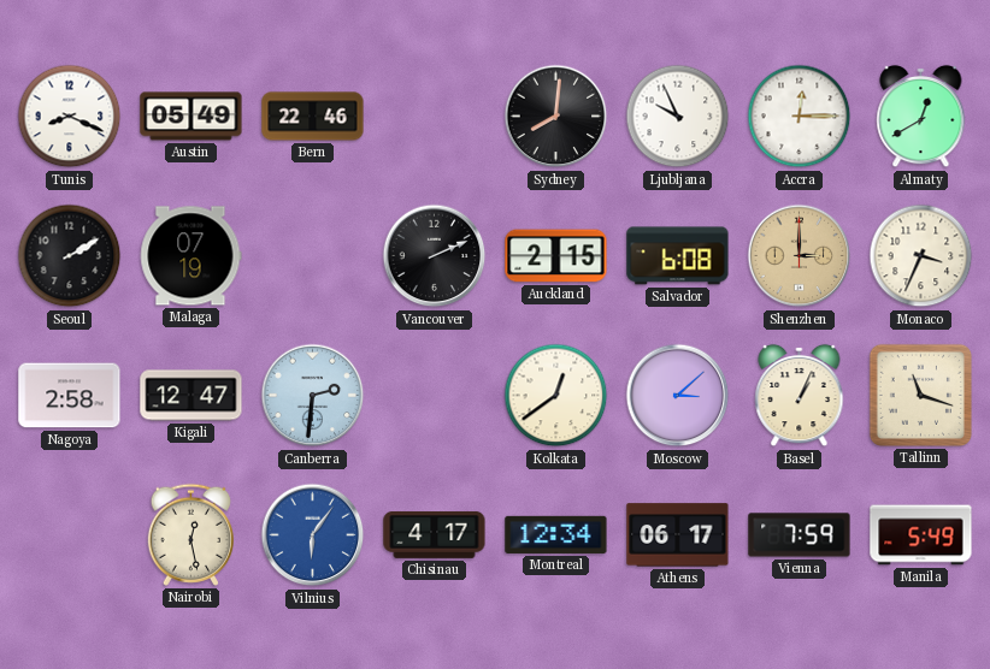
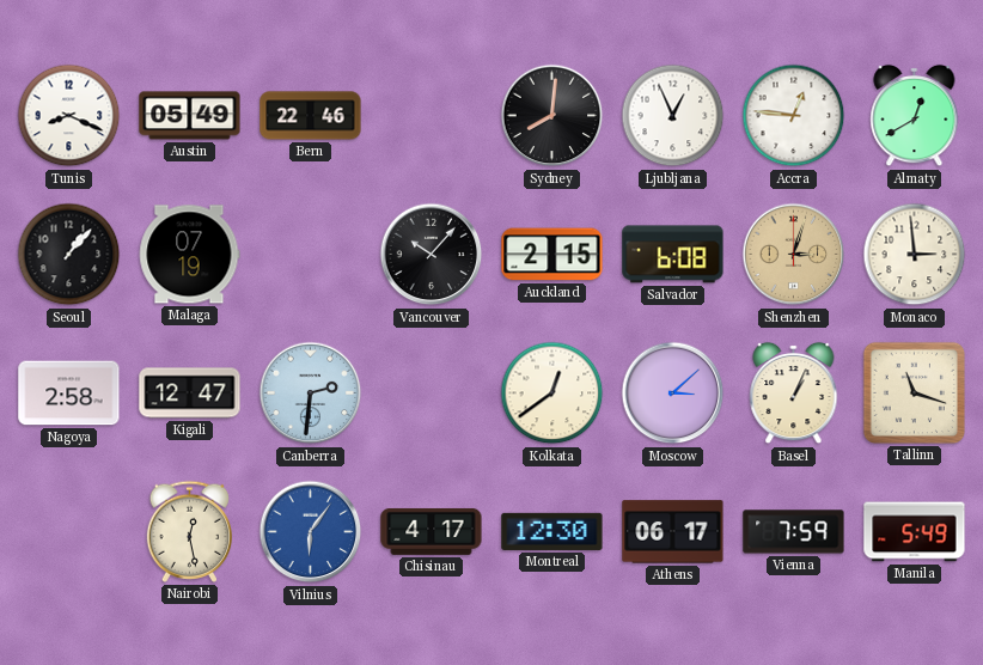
Ljubljana: 9:56 -> 12:56
Accra: 12:15 -> 12:46
Seoul: 2:10 -> 1:07
Vancouver: 2:11 -> 10:07
Shenzhen: 3:00 -> 3:03
Monaco: 3:34 -> 2:59
Montreal: 12:34 -> 12:30
